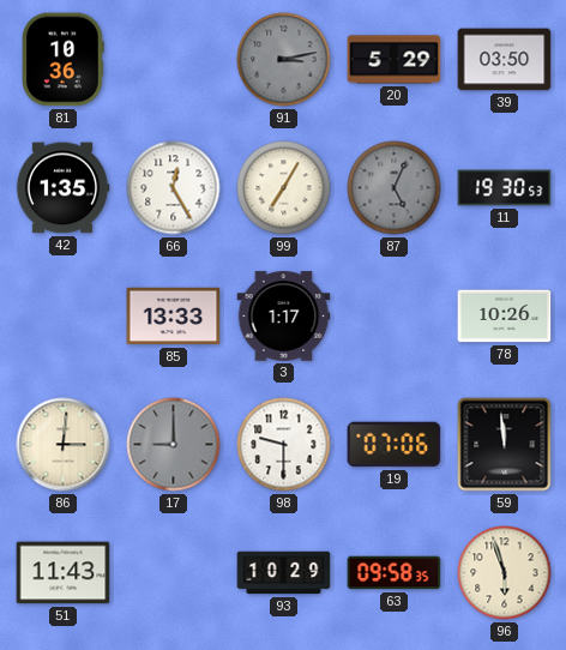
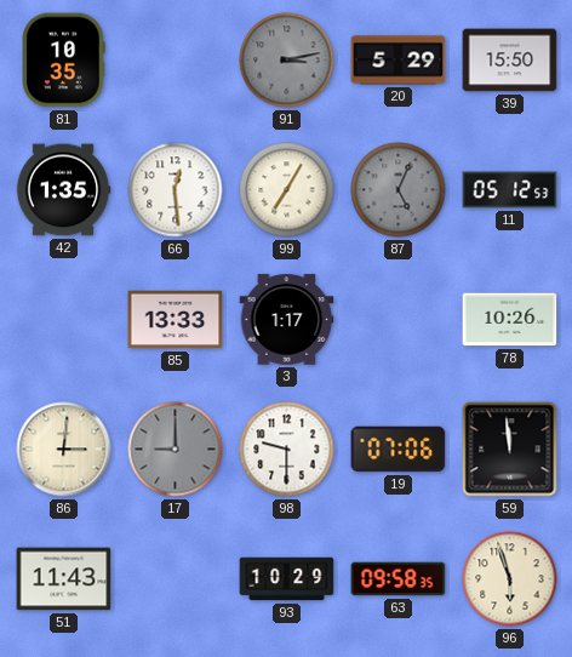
81: 10:36 -> 10:35
39: 03:50 -> 15:50
66: 12:25 -> 12:29
11: 19:30 -> 05:12
